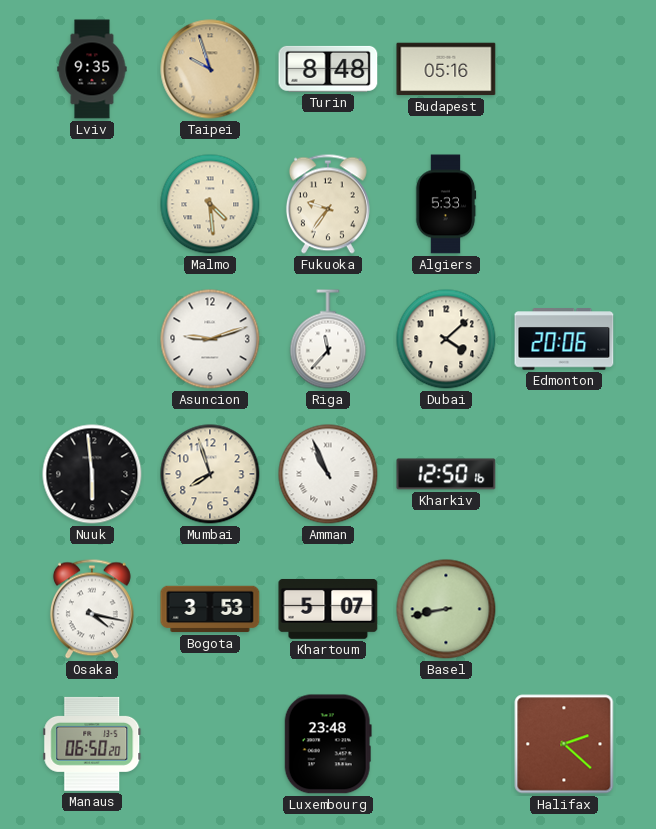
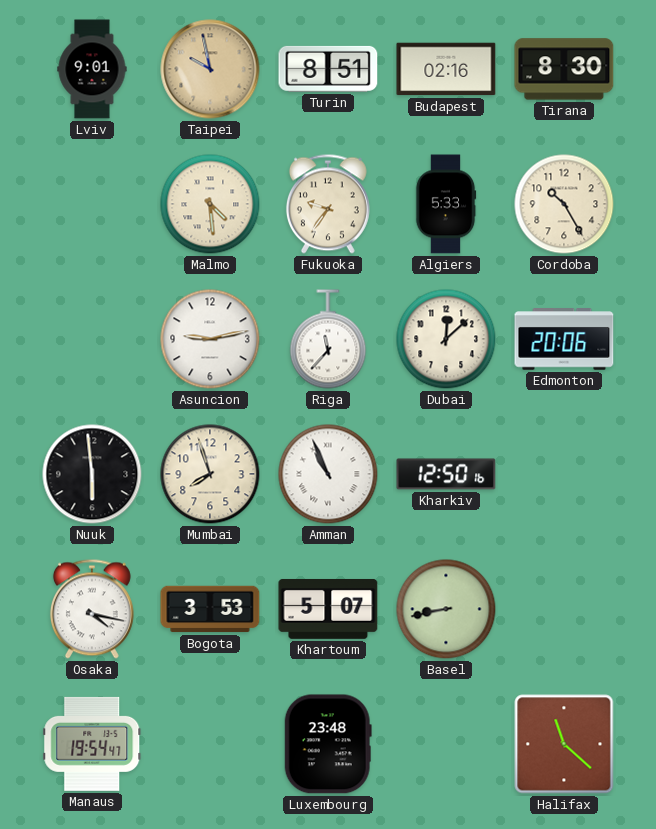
Lviv: 9:35 -> 9:01
Taipei: 9:57 -> 9:58
Turin: 8:48 -> 8:51
Budapest: 05:16 -> 02:16
Tirana: none -> 8:30
Cordoba: none -> 10:25
Asuncion: 9:12 -> 9:13
Dubai: 4:08 -> 12:08
Manaus: 06:50 -> 19:54
Halifax: 2:22 -> 11:22
